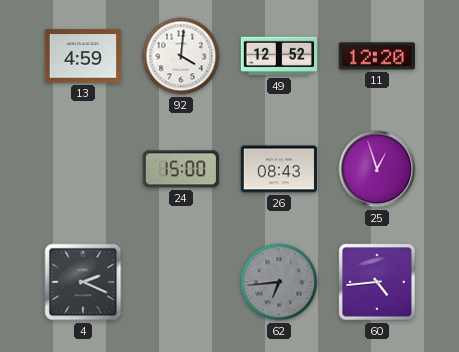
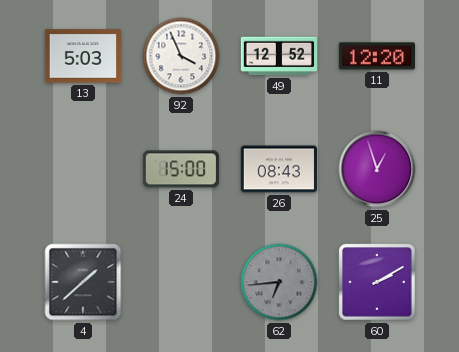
13: 4:59 -> 5:03
92: 4:01 -> 3:56
4: 2:19 -> 1:38
60: 4:44 -> 2:10
